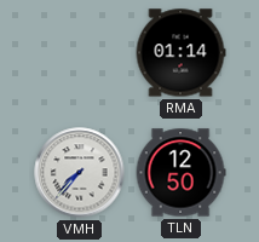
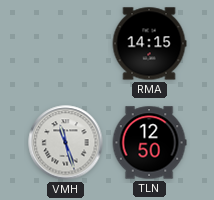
RMA: 01:14 -> 14:15
VMH: 7:37 -> 11:27
